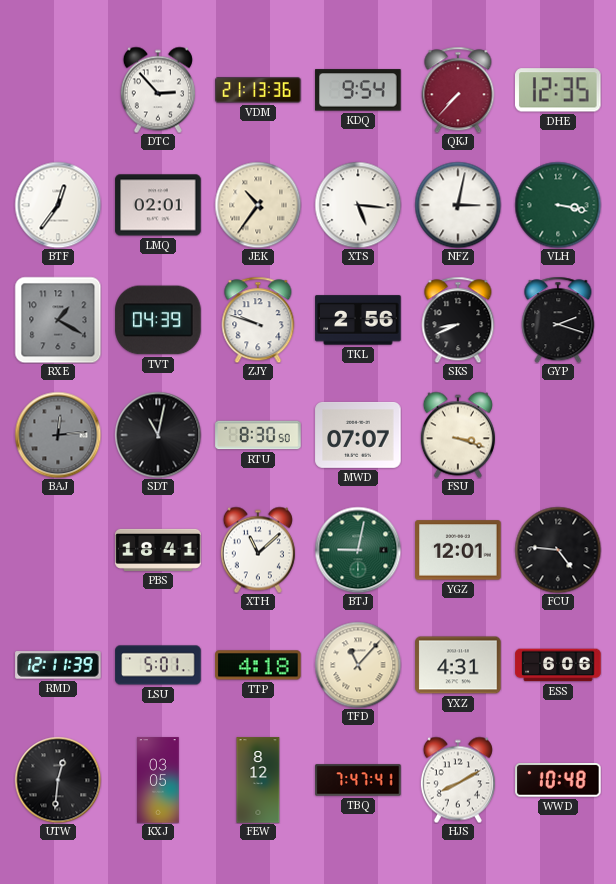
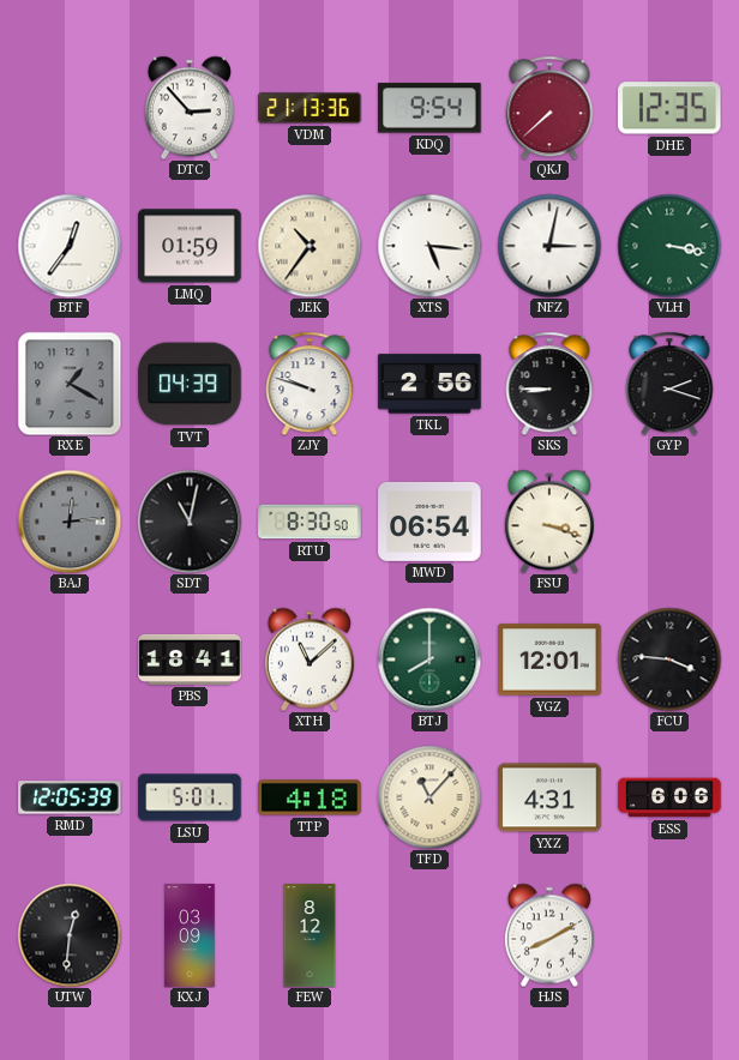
QKJ: 7:37 -> 7:38
LMQ: 02:01 -> 01:59
SKS: 8:41 -> 8:45
MWD: 07:07 -> 06:54
BTJ: 9:02 -> 8:00
FCU: 4:46 -> 3:46
RMD: 12:11 -> 12:05
KXJ: 03:05 -> 03:09
TBQ: 7:47 -> none
WWD: 10:48 -> none
